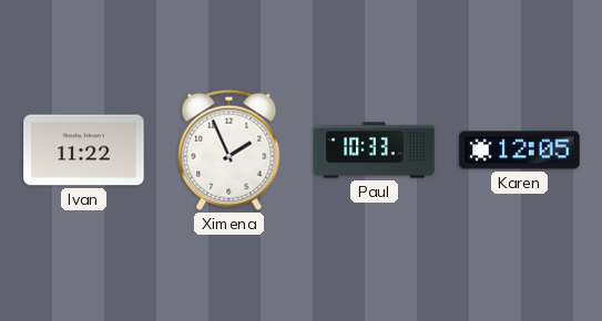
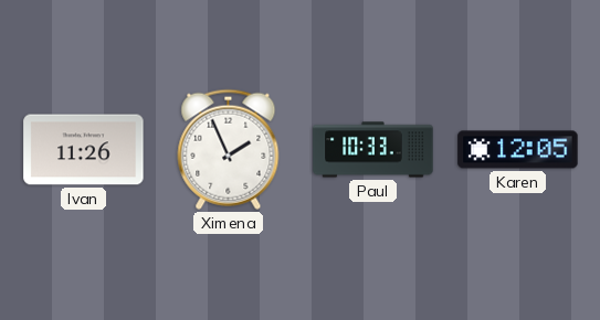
Ivan: 11:22 -> 11:26
